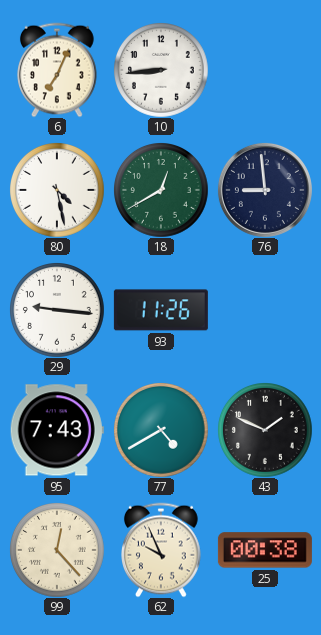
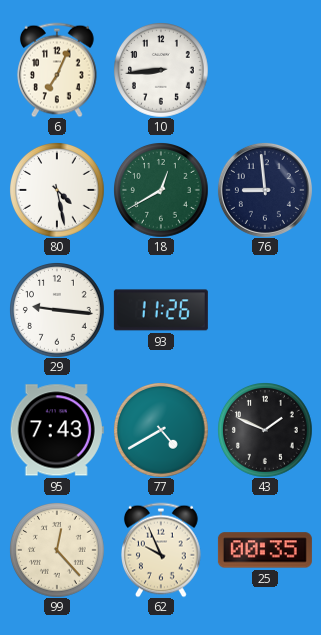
25: 00:38 -> 00:35
